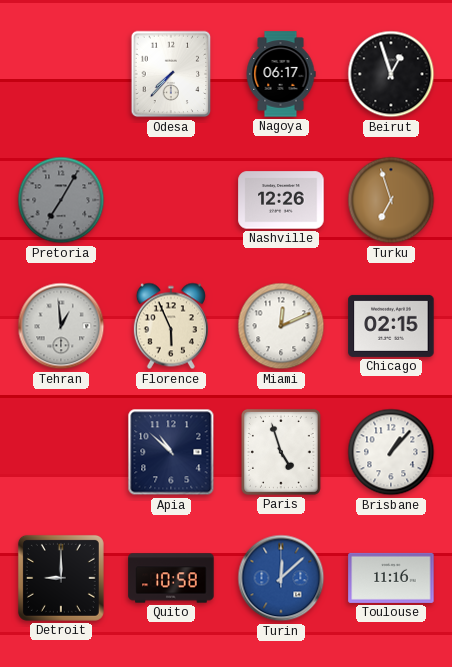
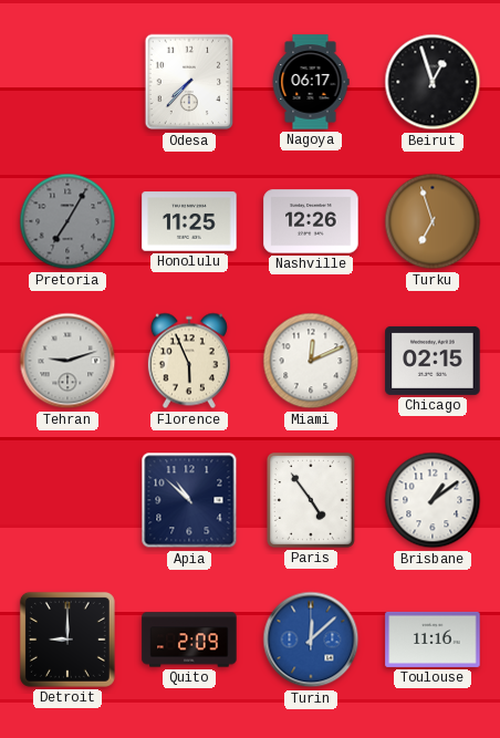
Honolulu: none -> 11:25
Tehran: 12:59 -> 9:12
Paris: 4:57 -> 4:54
Brisbane: 1:07 -> 1:09
Quito: 10:58 -> 2:09
